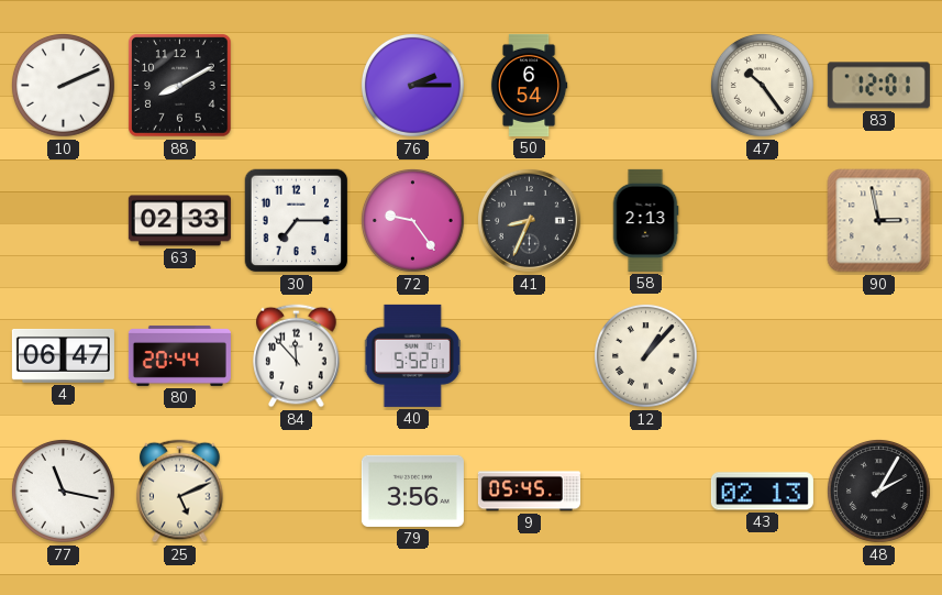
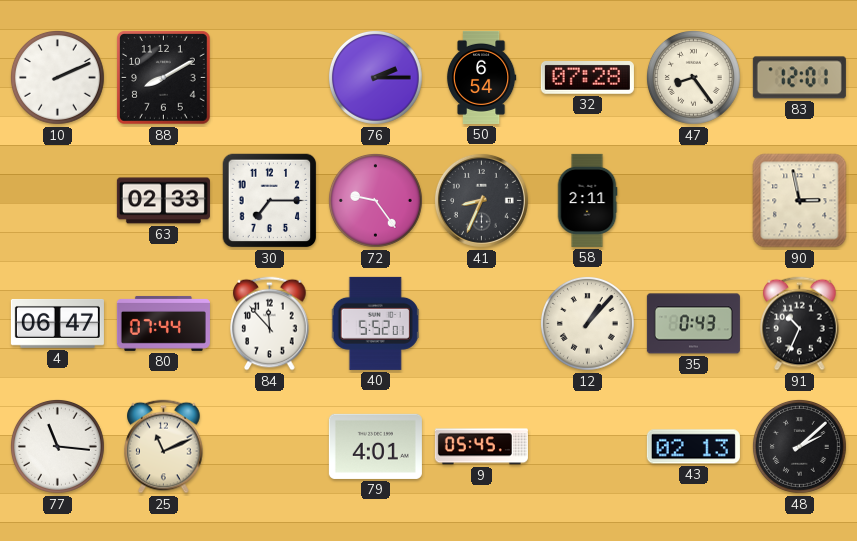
32: none -> 07:28
47: 10:24 -> 8:24
58: 2:13 -> 2:11
80: 20:44 -> 07:44
35: none -> 0:43
91: none -> 10:34
77: 11:17 -> 11:16
25: 5:11 -> 11:11
79: 3:56 -> 4:01
48: 2:05 -> 2:08
